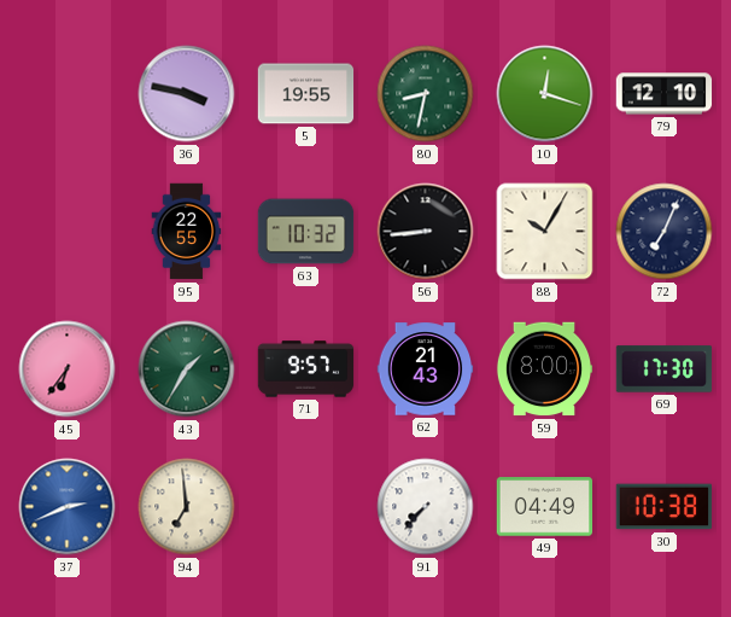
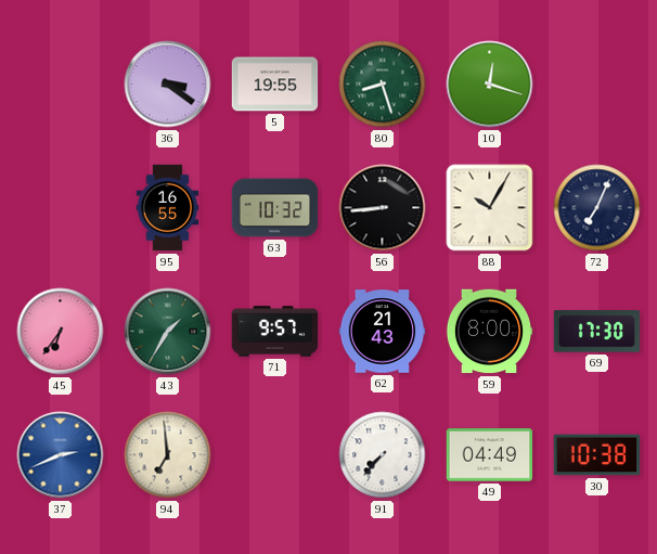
36: 3:47 -> 3:21
80: 8:32 -> 8:27
79: 12:10 -> none
95: 22:55 -> 16:55
